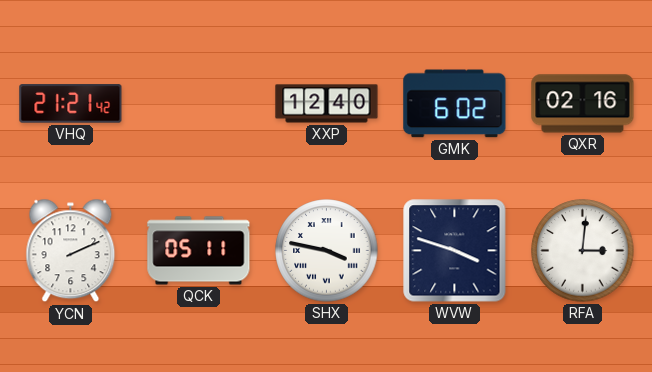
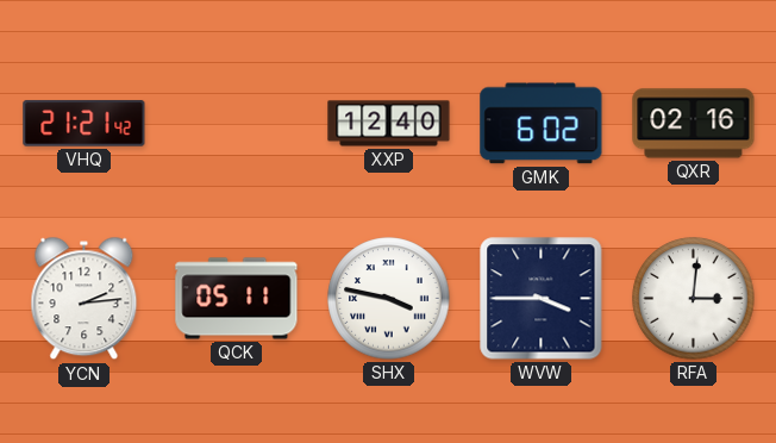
YCN: 2:11 -> 2:14
WVW: 3:48 -> 3:45
